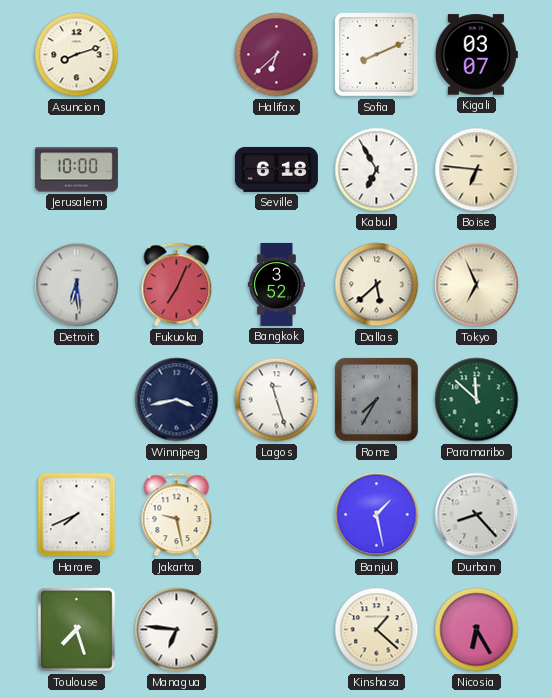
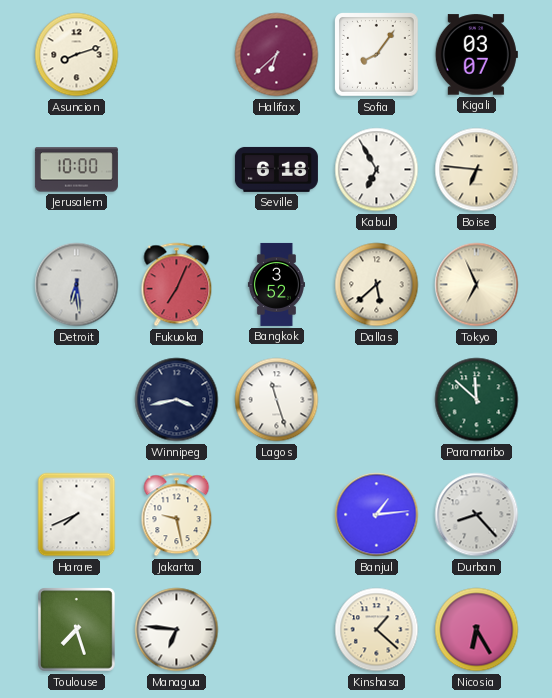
Sofia: 8:11 -> 8:06
Rome: 7:35 -> none
Banjul: 1:28 -> 1:14
